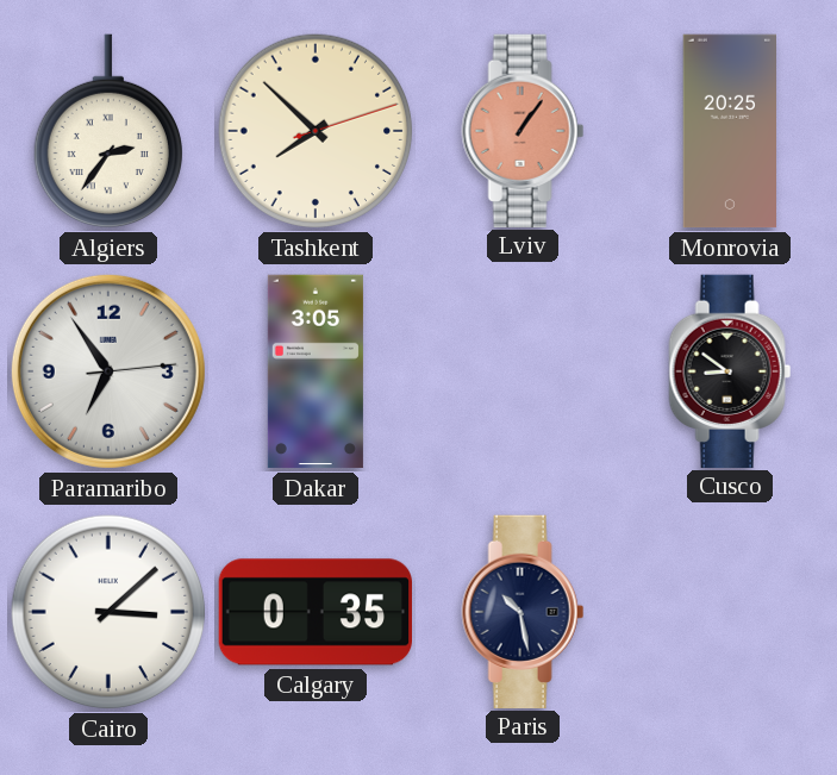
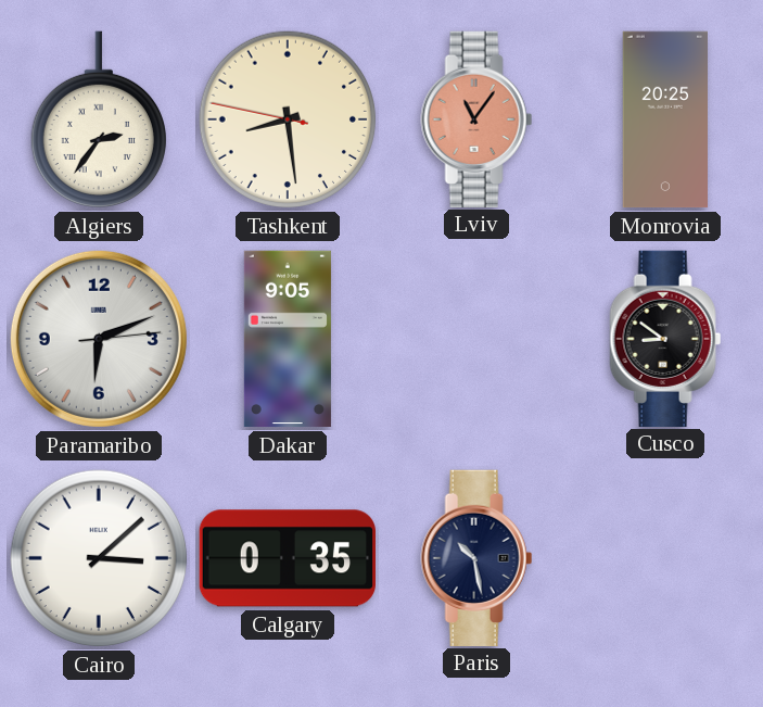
Tashkent: 7:52 -> 8:28
Lviv: 1:06 -> 11:06
Paramaribo: 6:54 -> 6:11
Dakar: 3:05 -> 9:05
